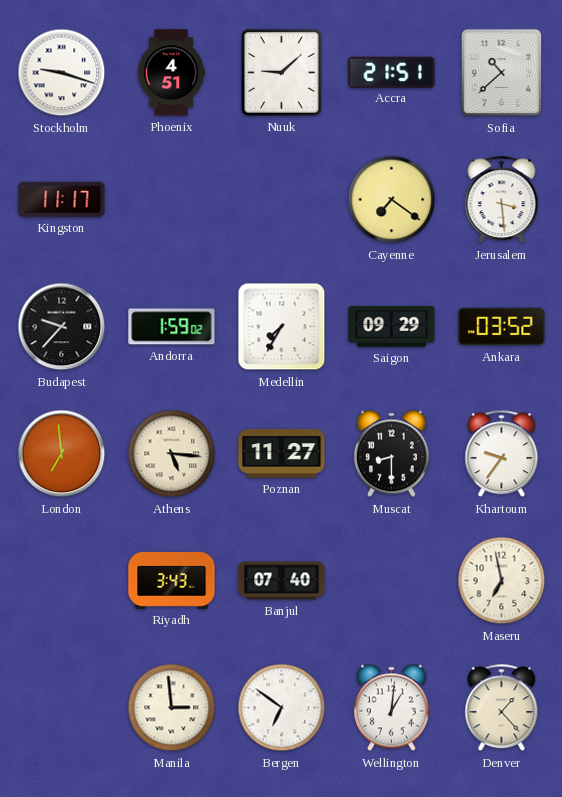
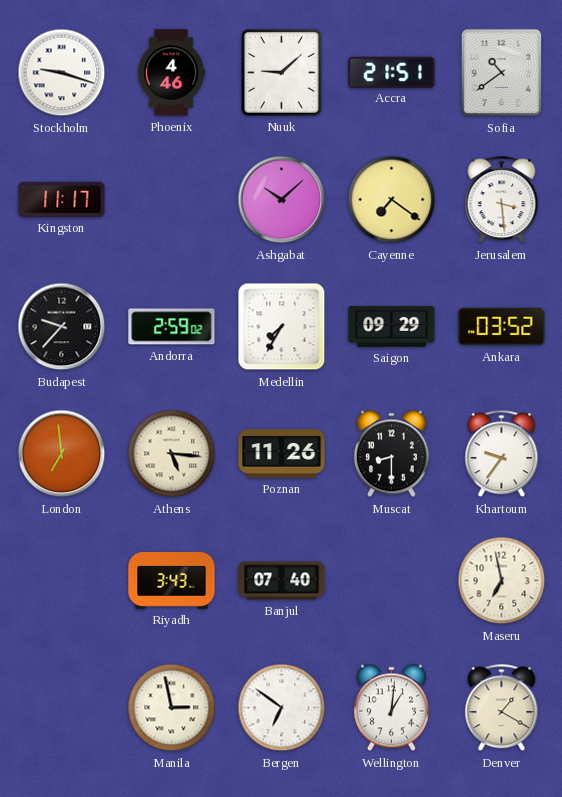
Phoenix: 4:51 -> 4:46
Sofia: 10:38 -> 10:39
Ashgabat: none -> 10:08
Andorra: 1:59 -> 2:59
Poznan: 11:27 -> 11:26
Manila: 2:59 -> 2:58
Denver: 1:23 -> 1:20
